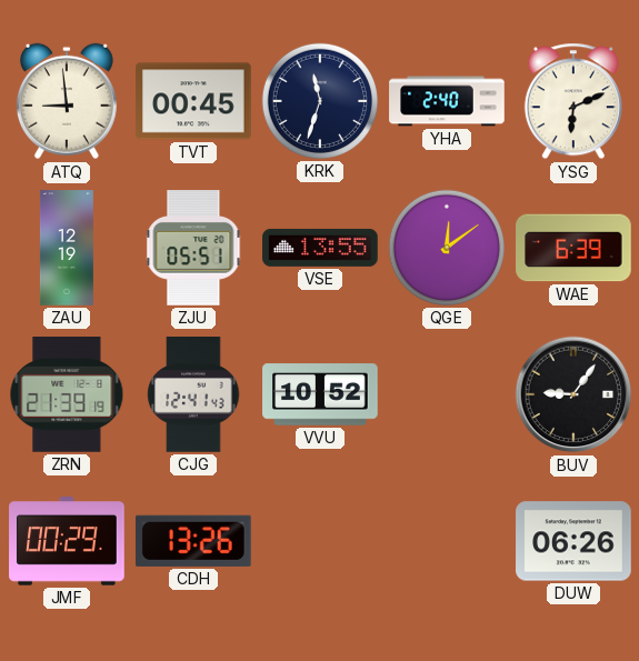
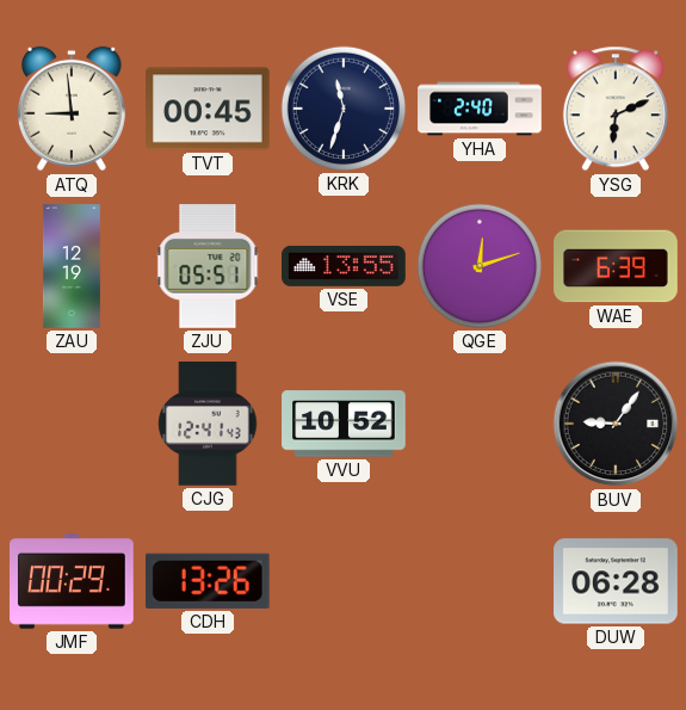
QGE: 12:09 -> 12:12
ZRN: 21:39 -> none
DUW: 06:26 -> 06:28
